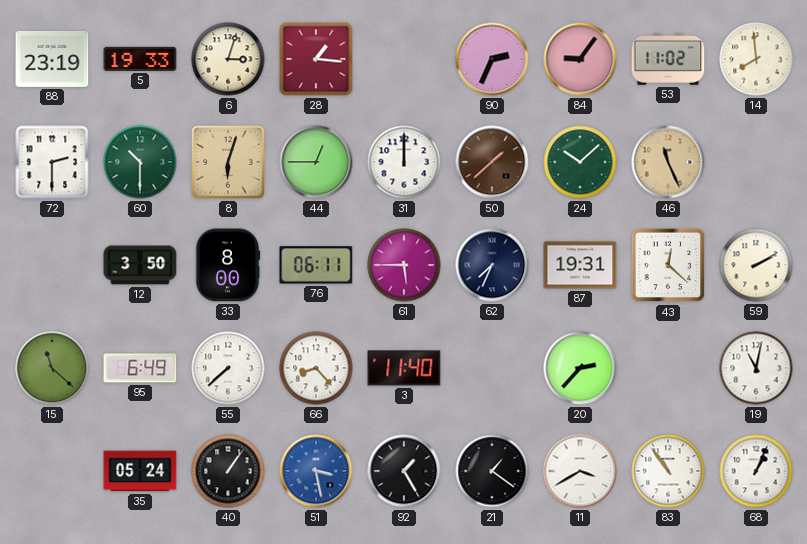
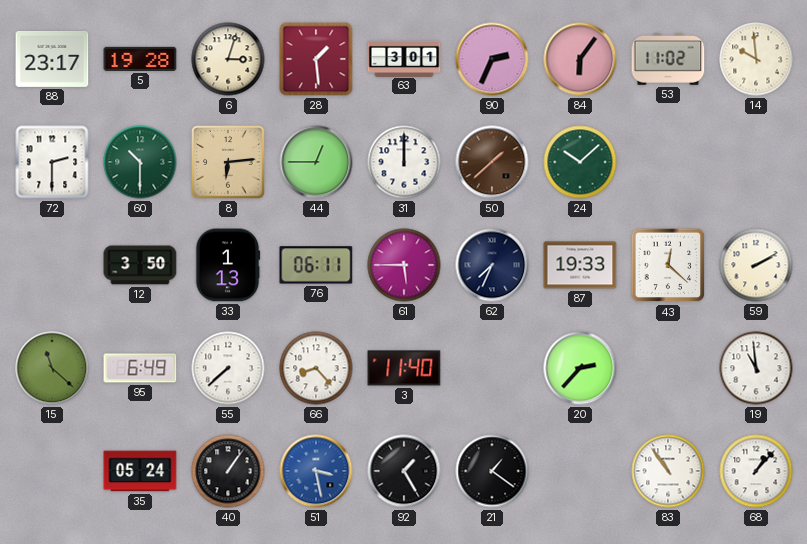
88: 23:19 -> 23:17
5: 19:33 -> 19:28
28: 1:16 -> 1:29
63: none -> 3:01
84: 9:06 -> 6:06
14: 7:59 -> 9:59
8: 6:03 -> 6:14
46: 11:26 -> none
33: 8:00 -> 1:13
87: 19:31 -> 19:33
19: 11:02 -> 10:59
11: 3:40 -> none
68: 1:04 -> 1:07
